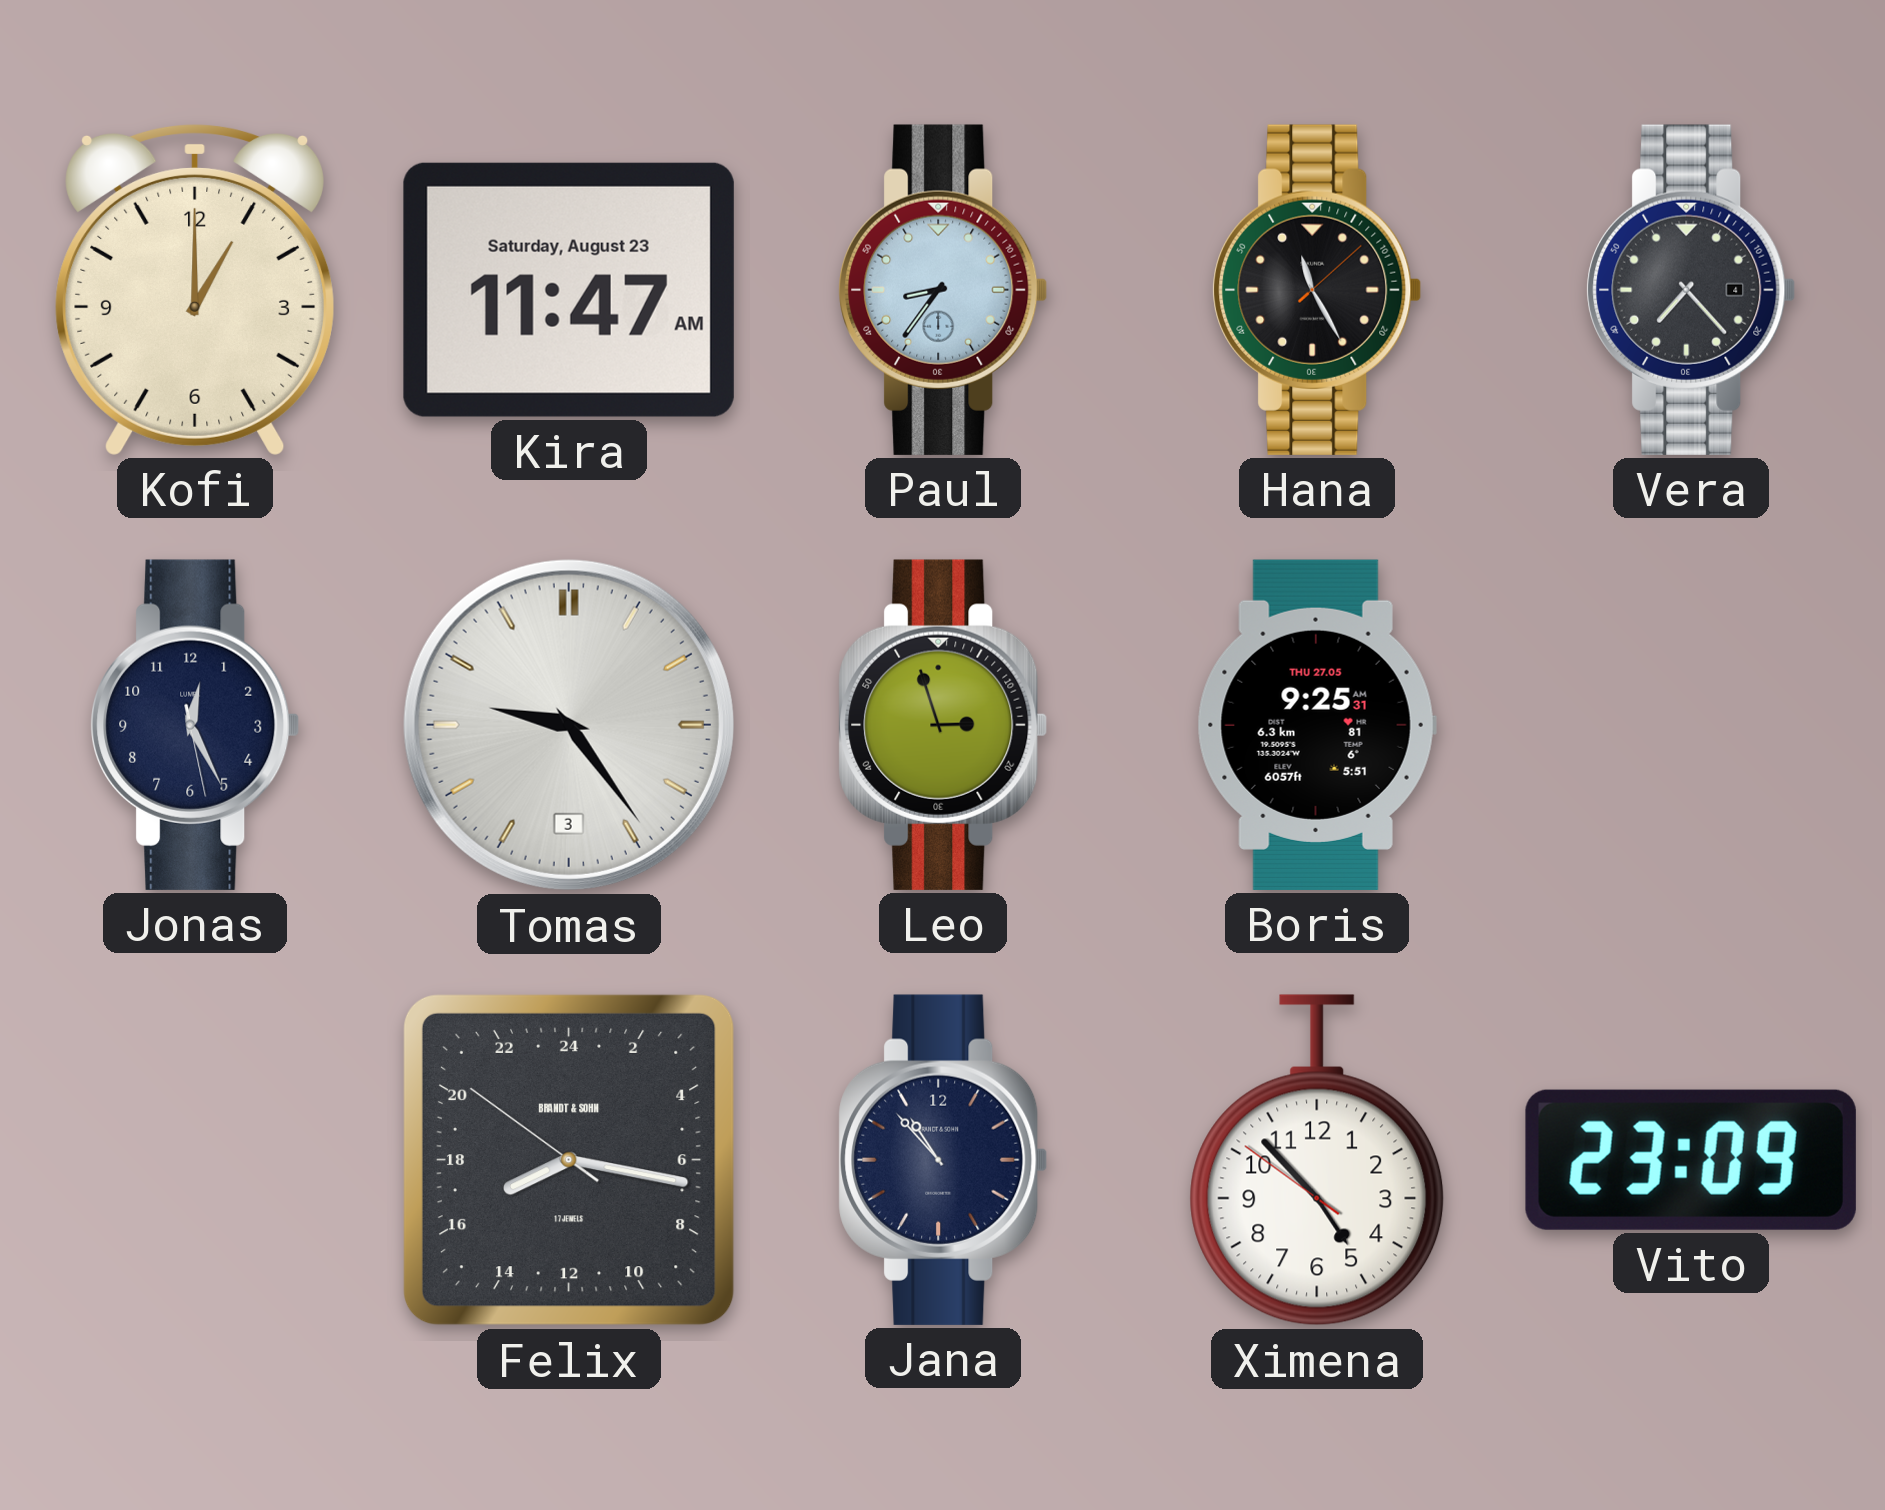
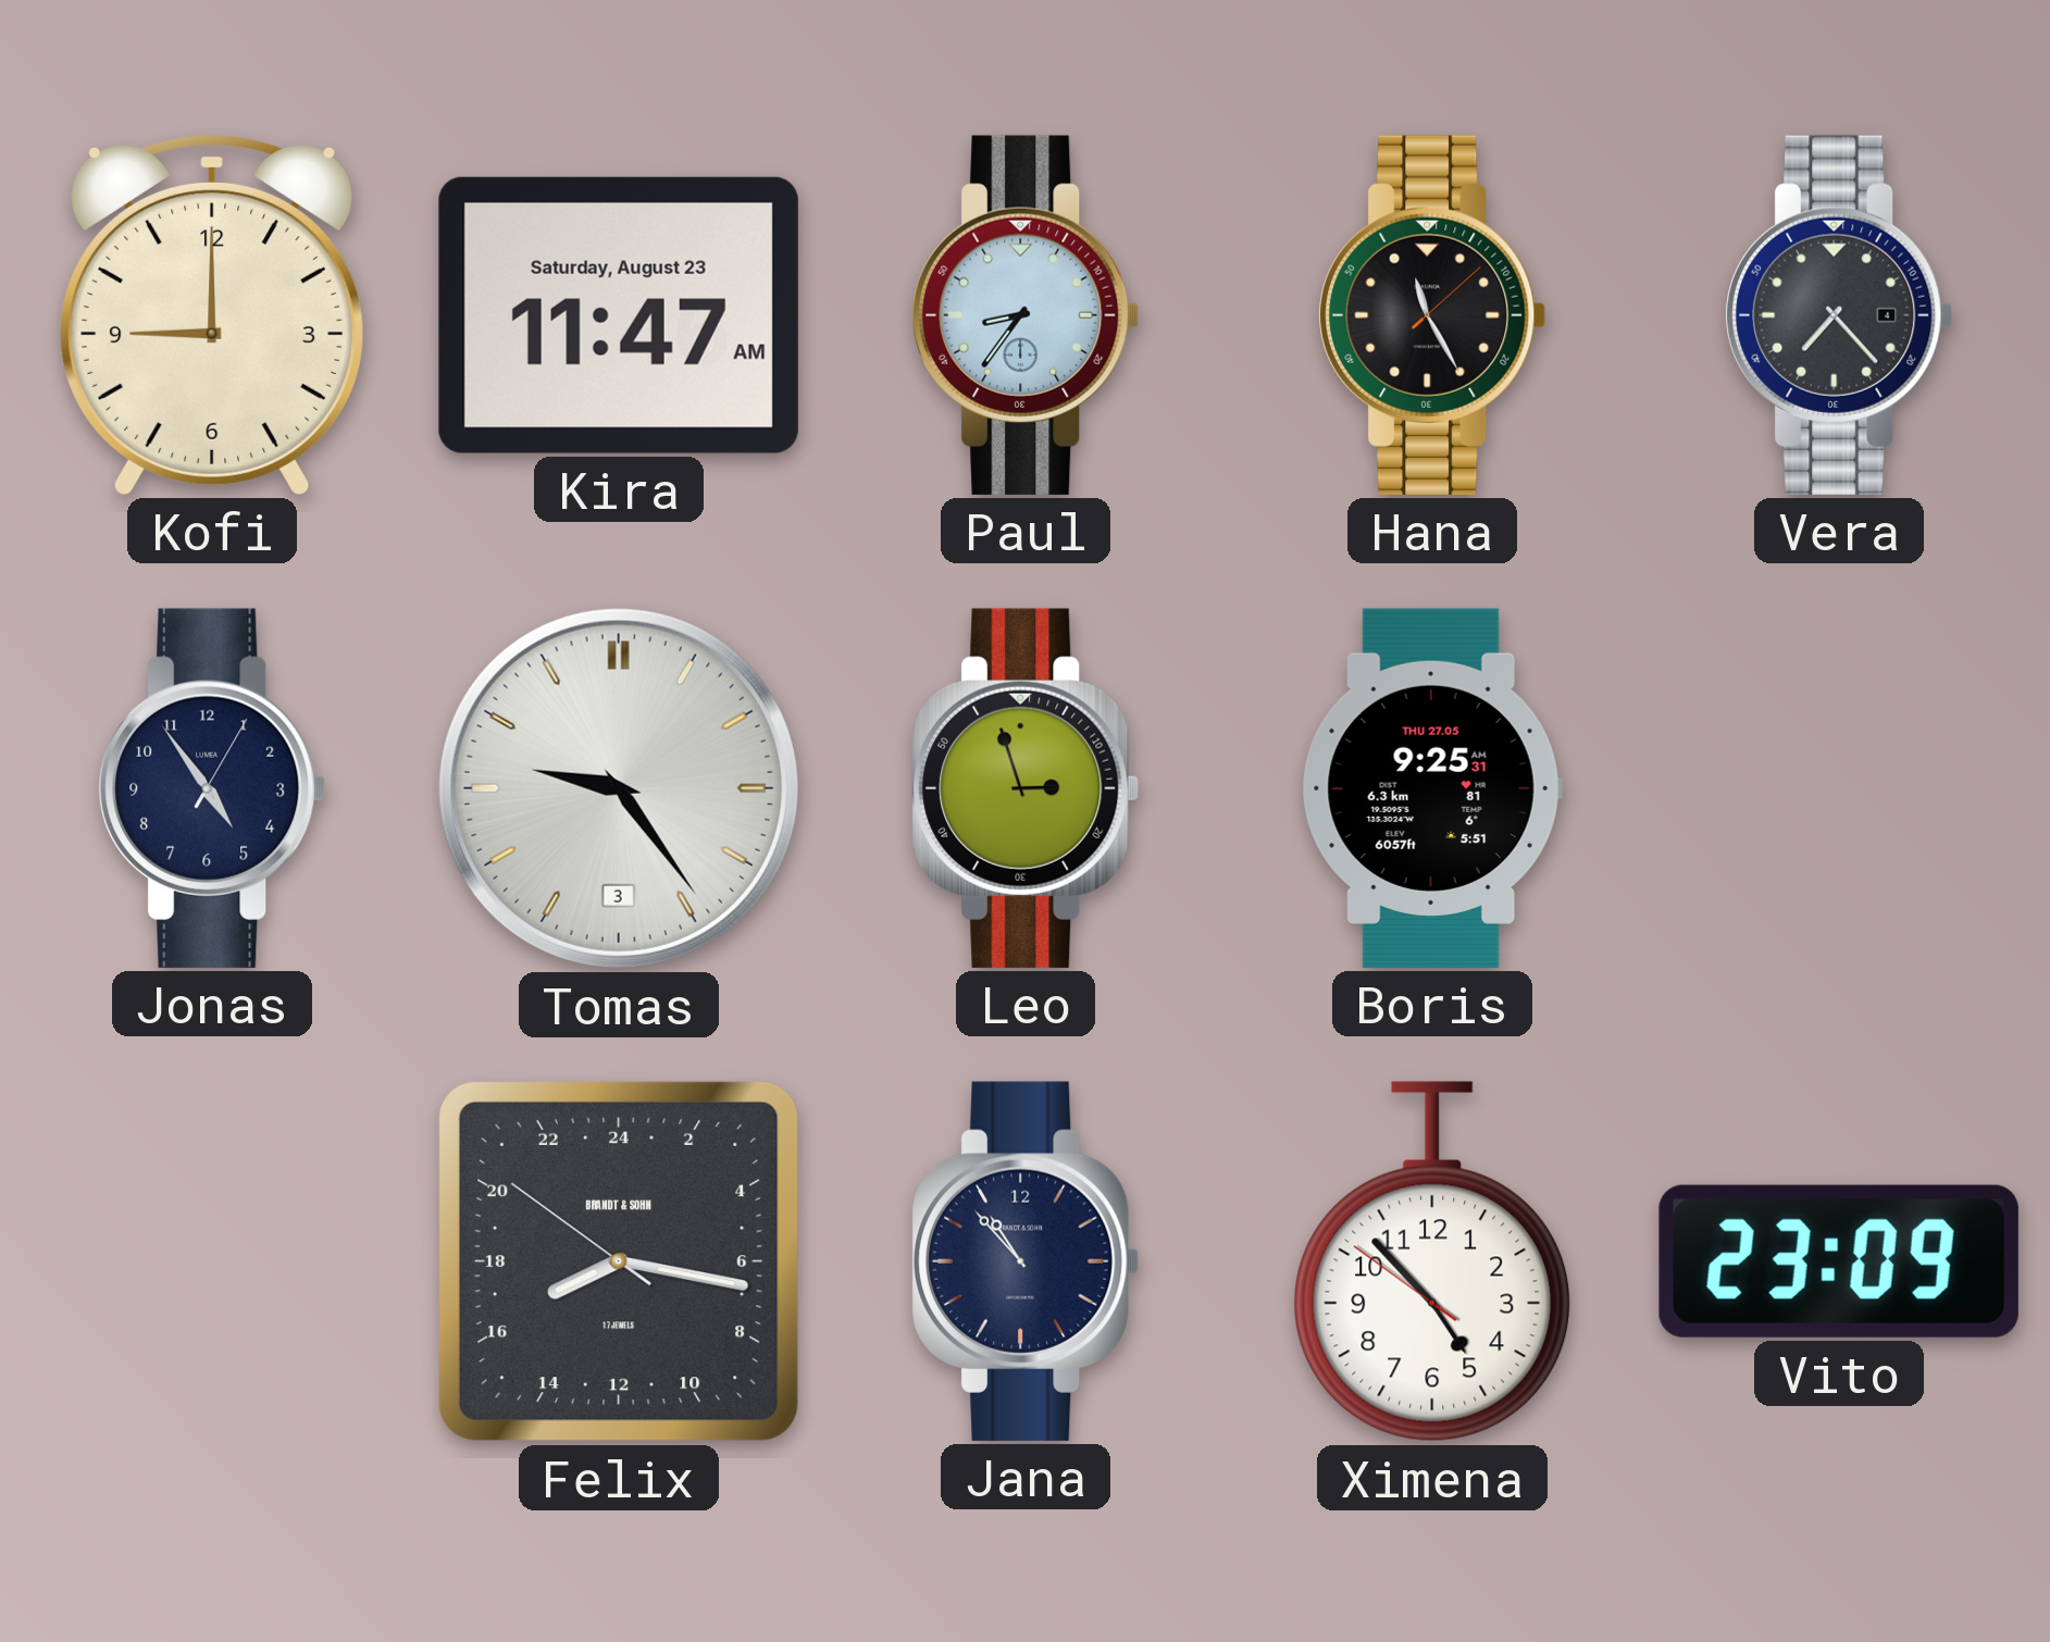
Kofi: 1:00 -> 9:00
Jonas: 12:25 -> 4:54
